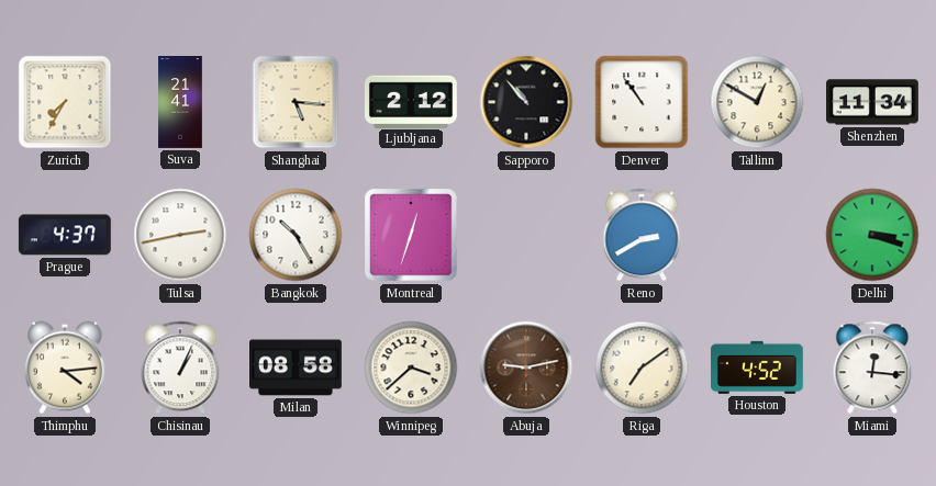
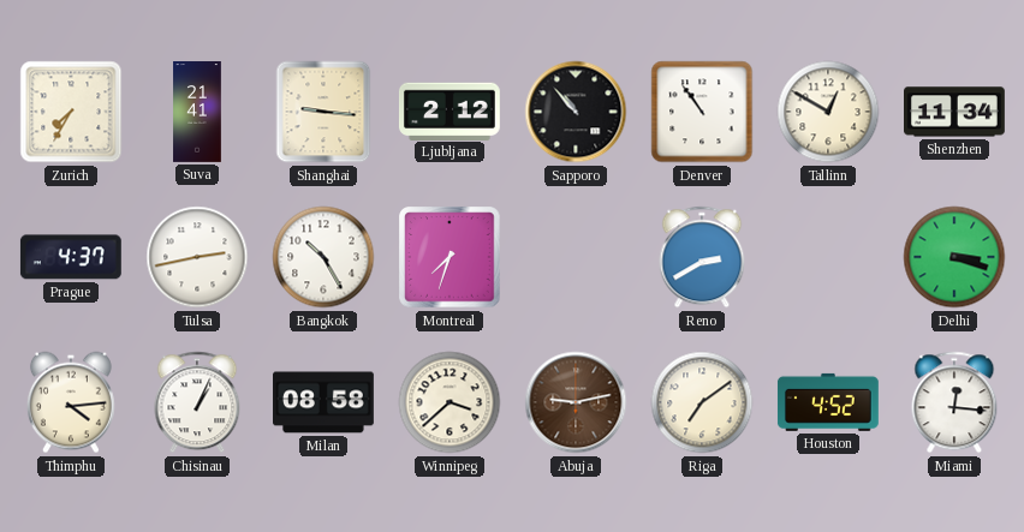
Shanghai: 5:16 -> 9:16
Montreal: 12:33 -> 7:33
